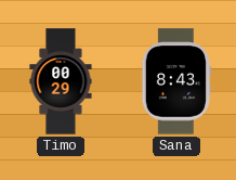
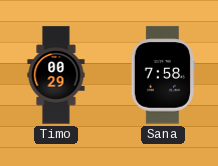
Sana: 8:43 -> 7:58
